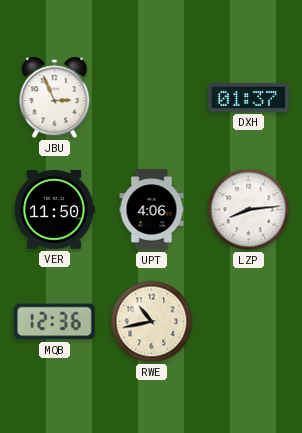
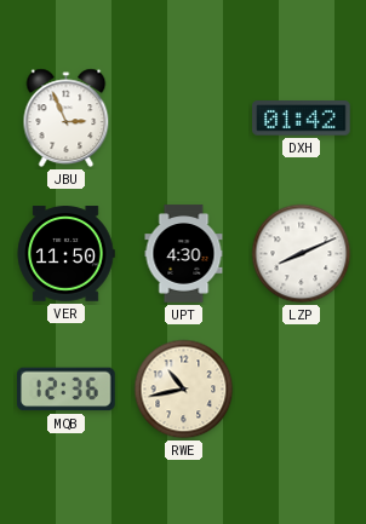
DXH: 01:37 -> 01:42
UPT: 4:06 -> 4:30
LZP: 8:14 -> 8:11
